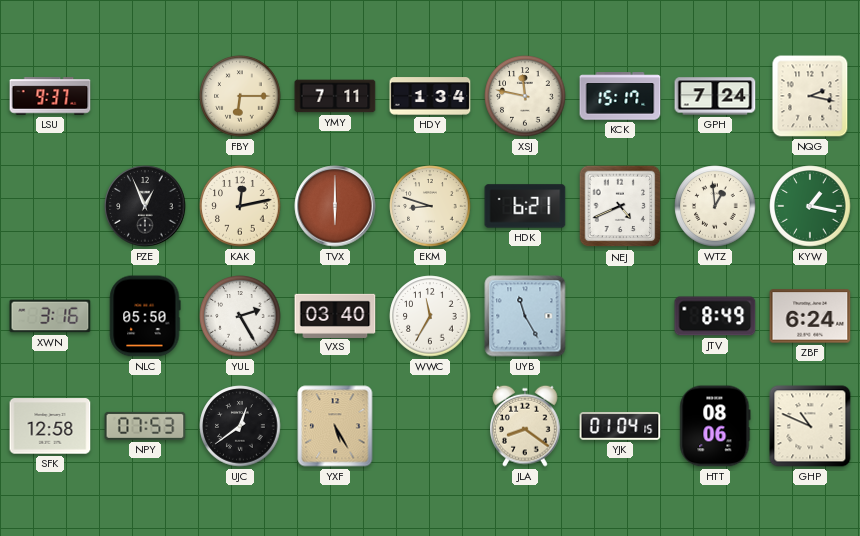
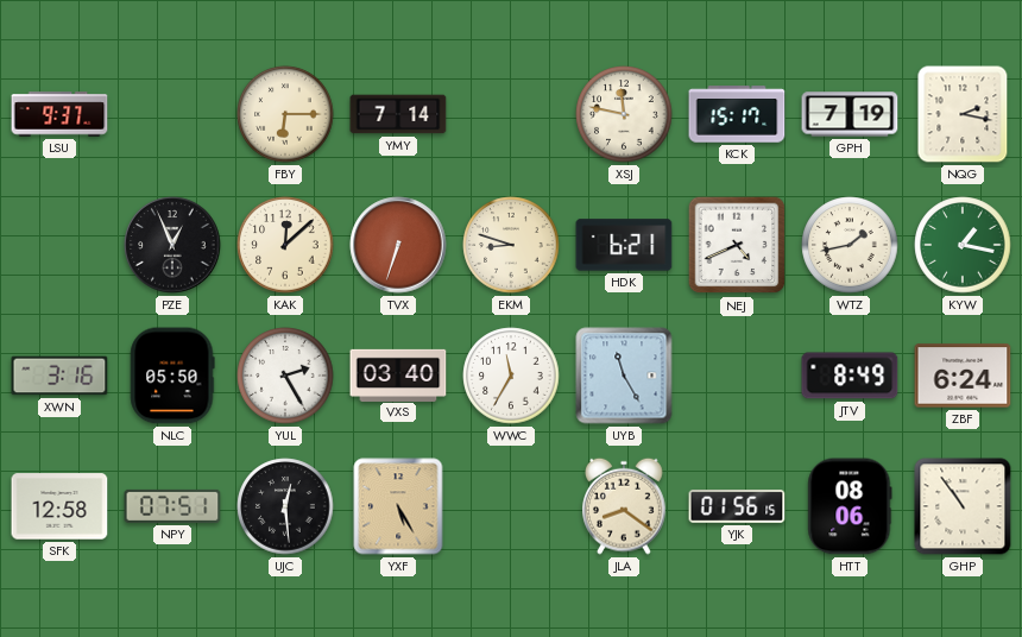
YMY: 7:11 -> 7:14
HDY: 1:34 -> none
GPH: 7:24 -> 7:19
KAK: 12:13 -> 12:08
TVX: 6:00 -> 6:33
WTZ: 12:59 -> 1:43
NPY: 07:53 -> 07:51
UJC: 12:39 -> 12:29
YJK: 01:04 -> 01:56
GHP: 10:49 -> 10:54
